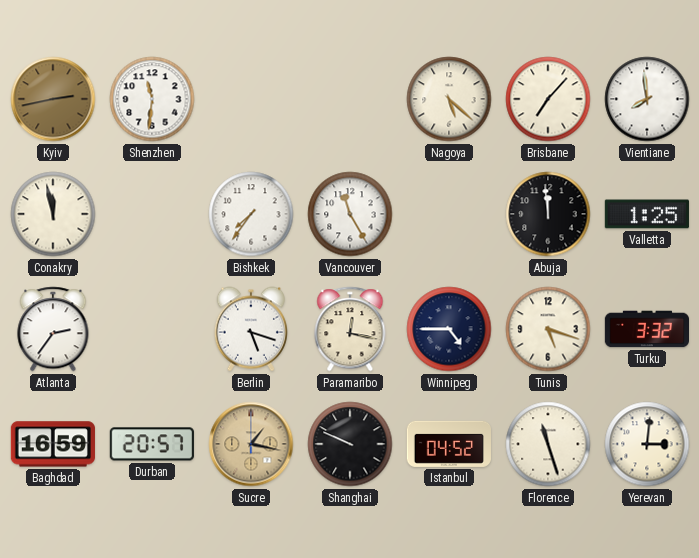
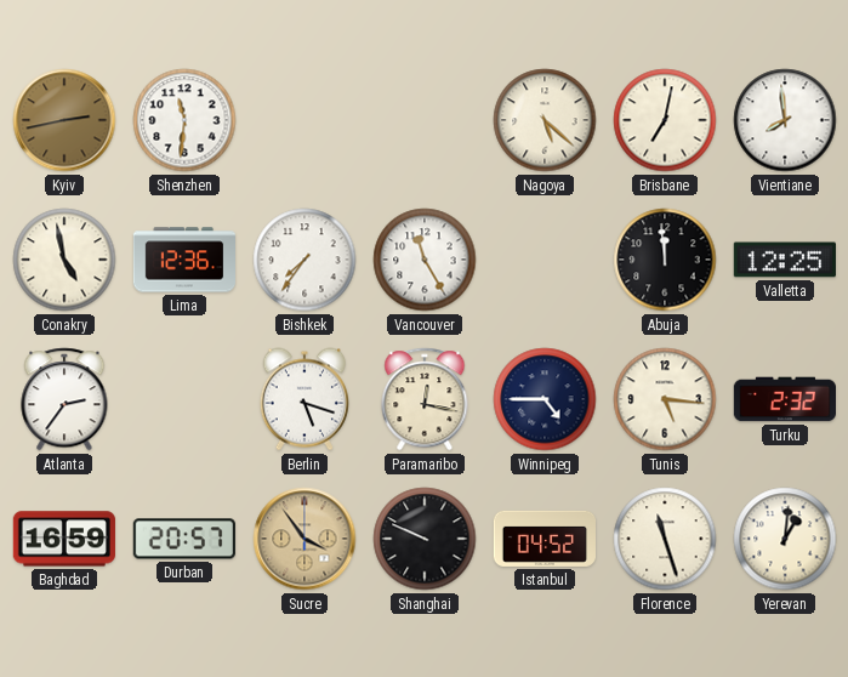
Brisbane: 7:07 -> 7:02
Conakry: 11:58 -> 4:58
Lima: none -> 12:36
Valletta: 1:25 -> 12:25
Tunis: 5:18 -> 5:16
Turku: 3:32 -> 2:32
Sucre: 1:17 -> 3:54
Yerevan: 3:01 -> 1:01
